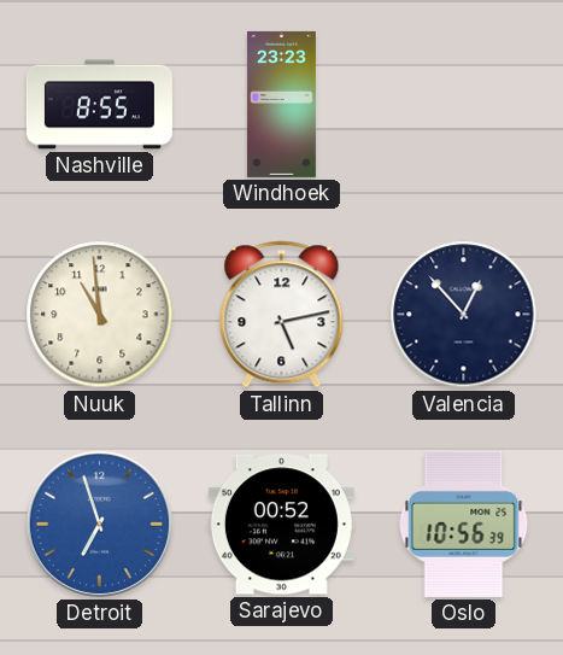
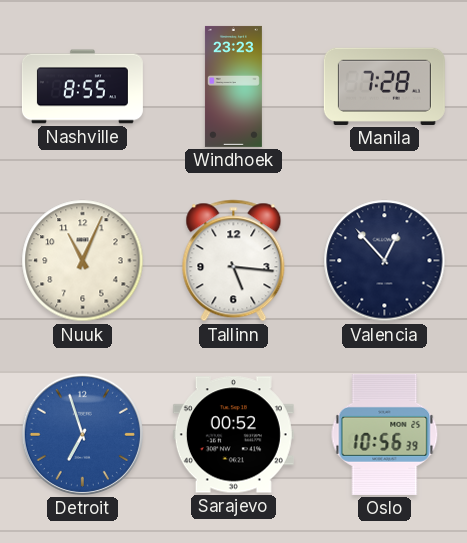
Manila: none -> 7:28
Nuuk: 10:59 -> 11:04
Tallinn: 5:13 -> 5:16
